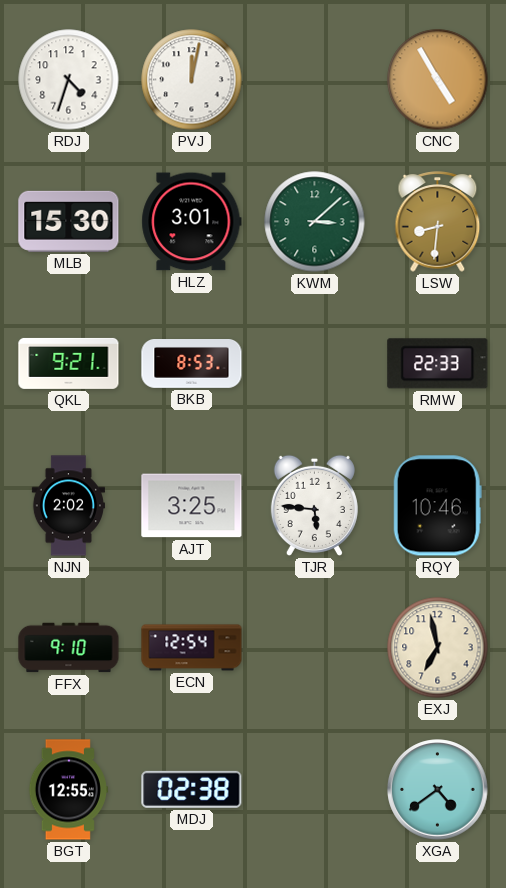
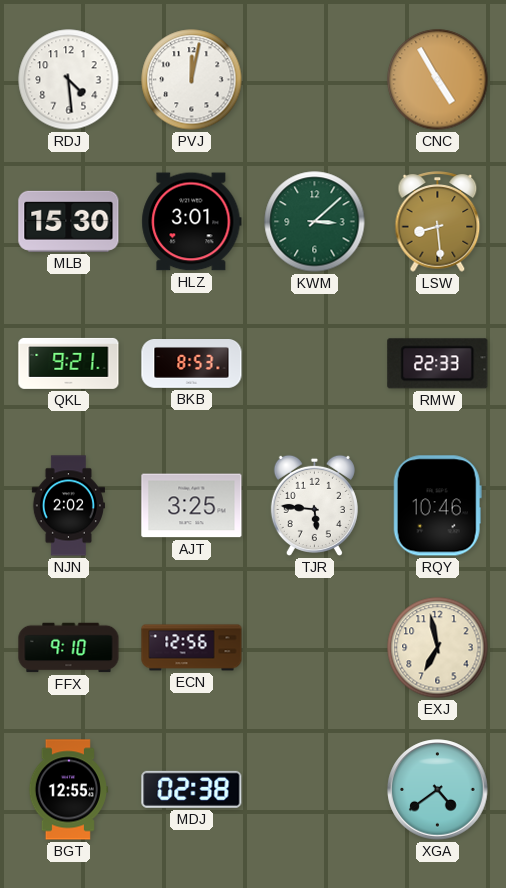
RDJ: 4:33 -> 4:29
LSW: 8:31 -> 8:29
ECN: 12:54 -> 12:56
